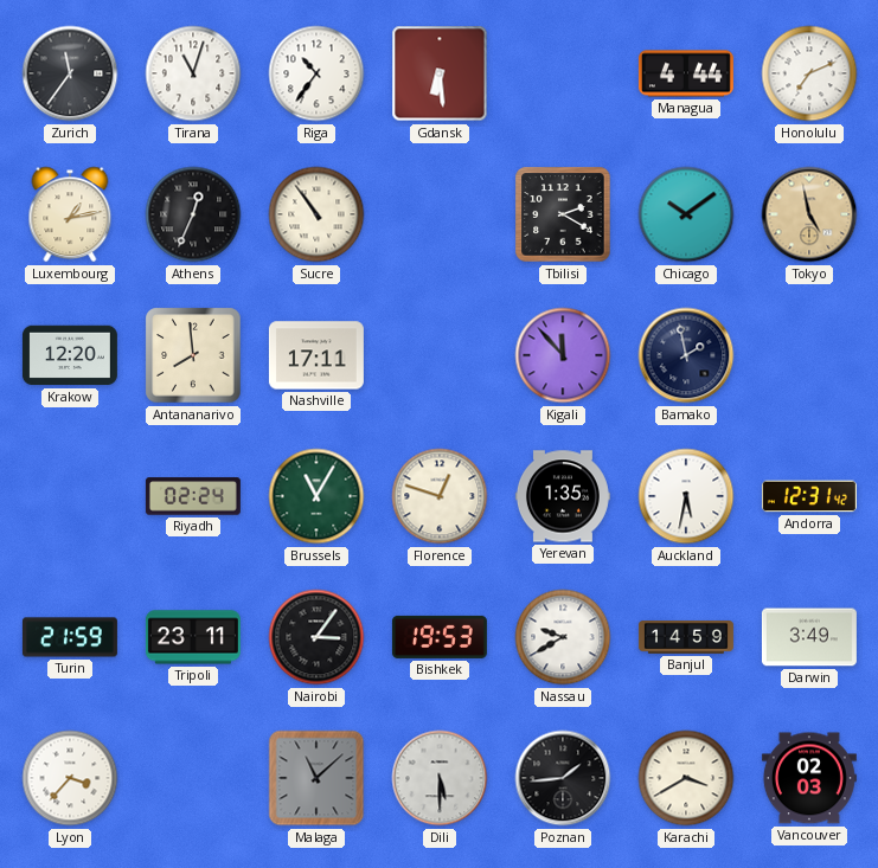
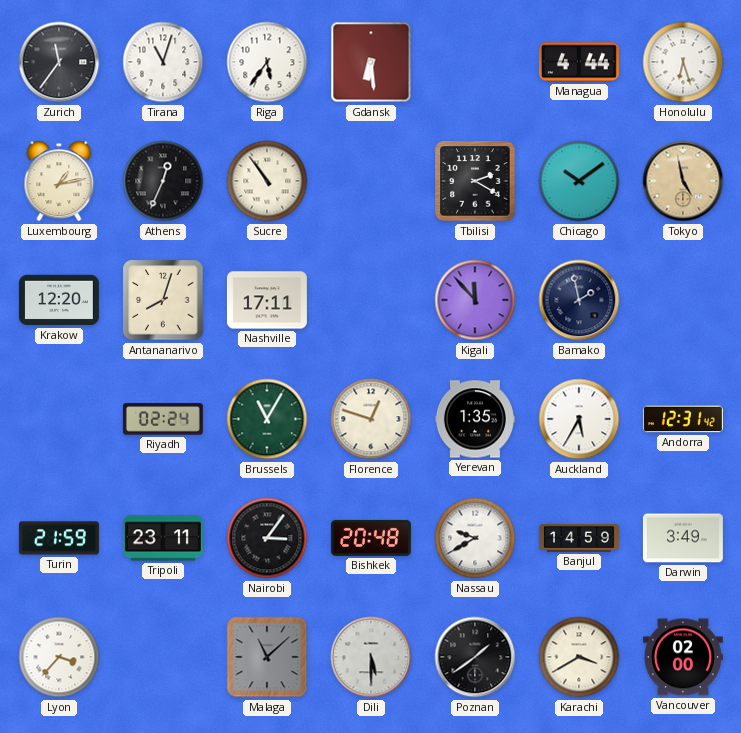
Riga: 10:36 -> 5:36
Honolulu: 7:11 -> 6:27
Antananarivo: 7:59 -> 8:03
Auckland: 5:32 -> 5:35
Bishkek: 19:53 -> 20:48
Poznan: 1:44 -> 1:39
Vancouver: 02:03 -> 02:00
